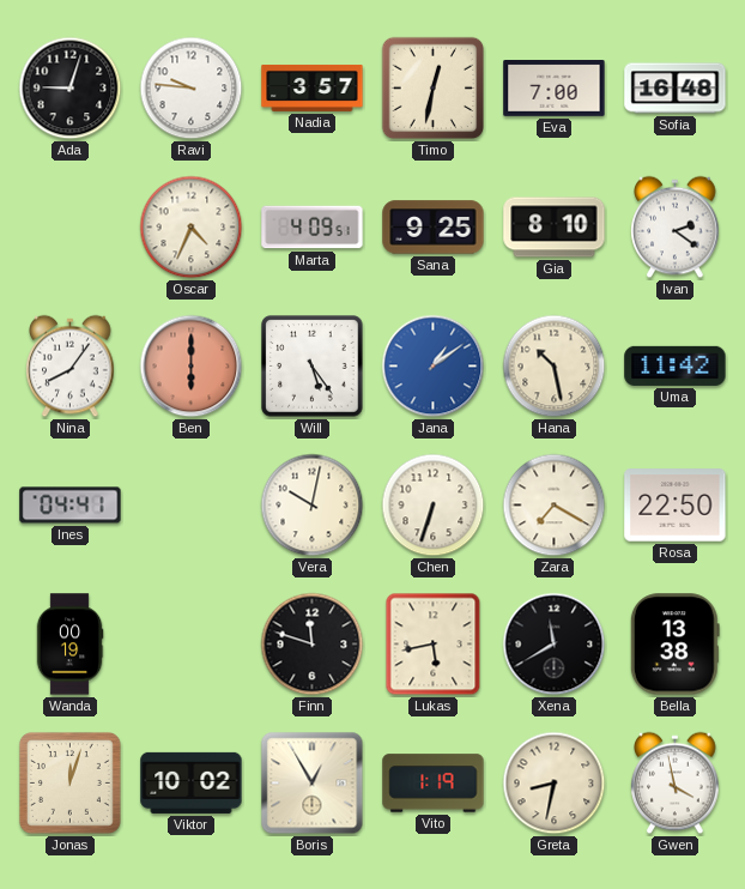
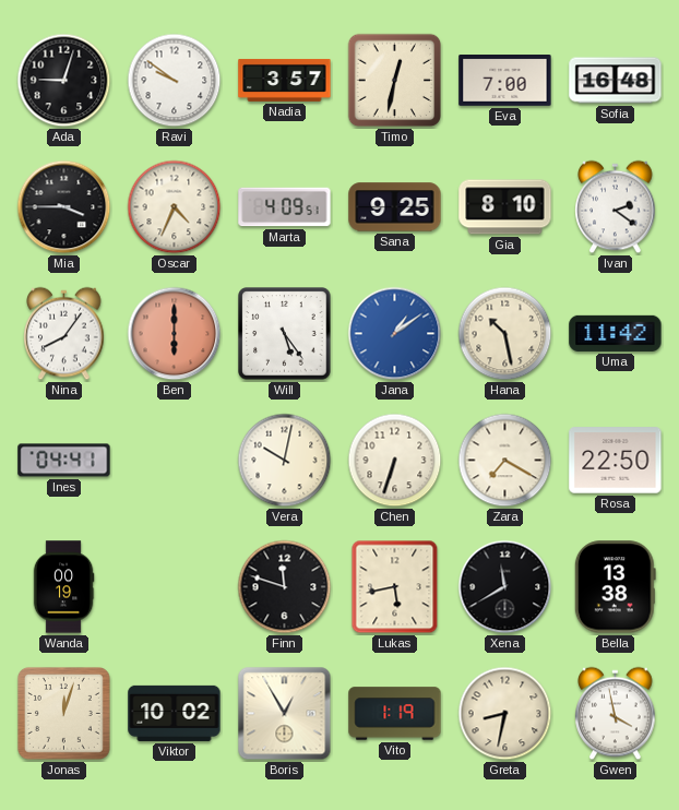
Ravi: 9:46 -> 9:51
Mia: none -> 3:45
